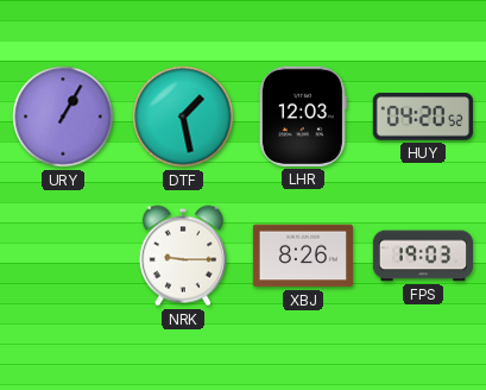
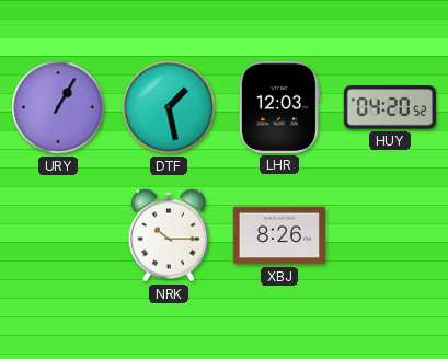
NRK: 9:15 -> 10:15
FPS: 19:03 -> none
